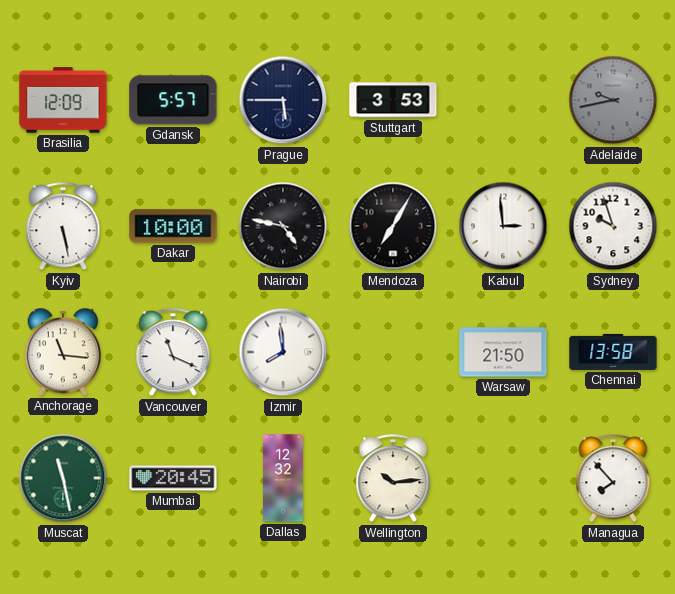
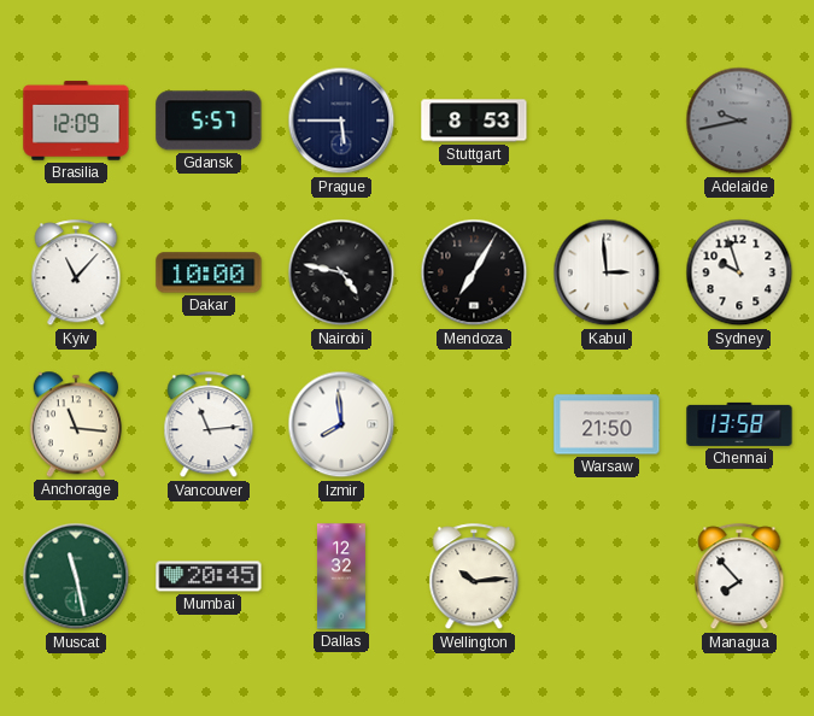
Stuttgart: 3:53 -> 8:53
Kyiv: 5:28 -> 11:07
Vancouver: 11:19 -> 11:14
